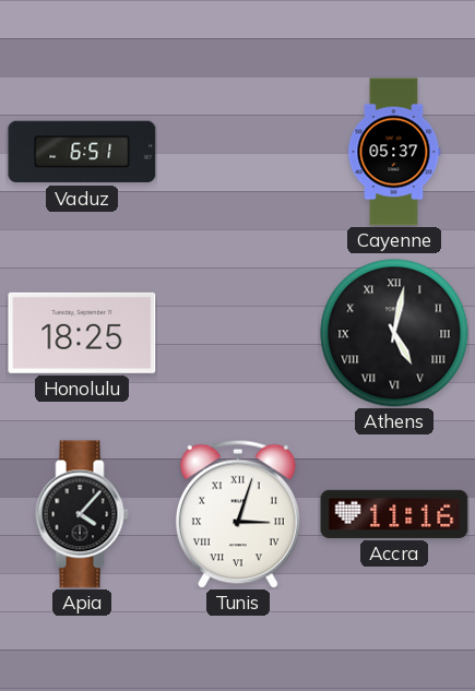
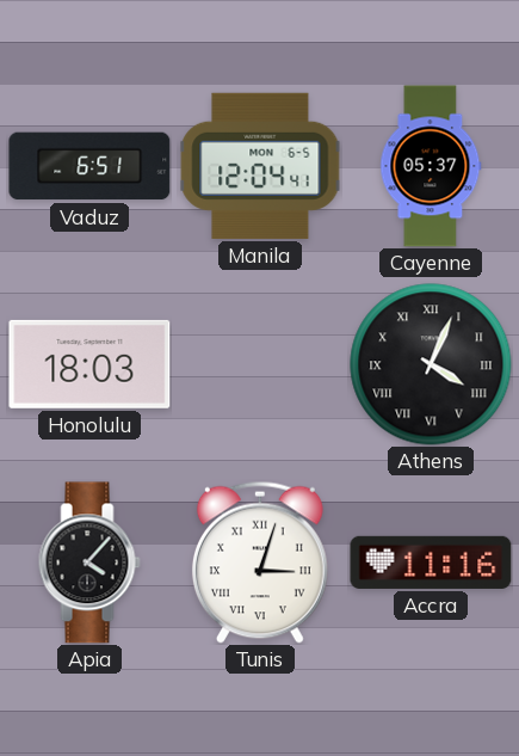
Manila: none -> 12:04
Honolulu: 18:25 -> 18:03
Athens: 5:02 -> 4:04
